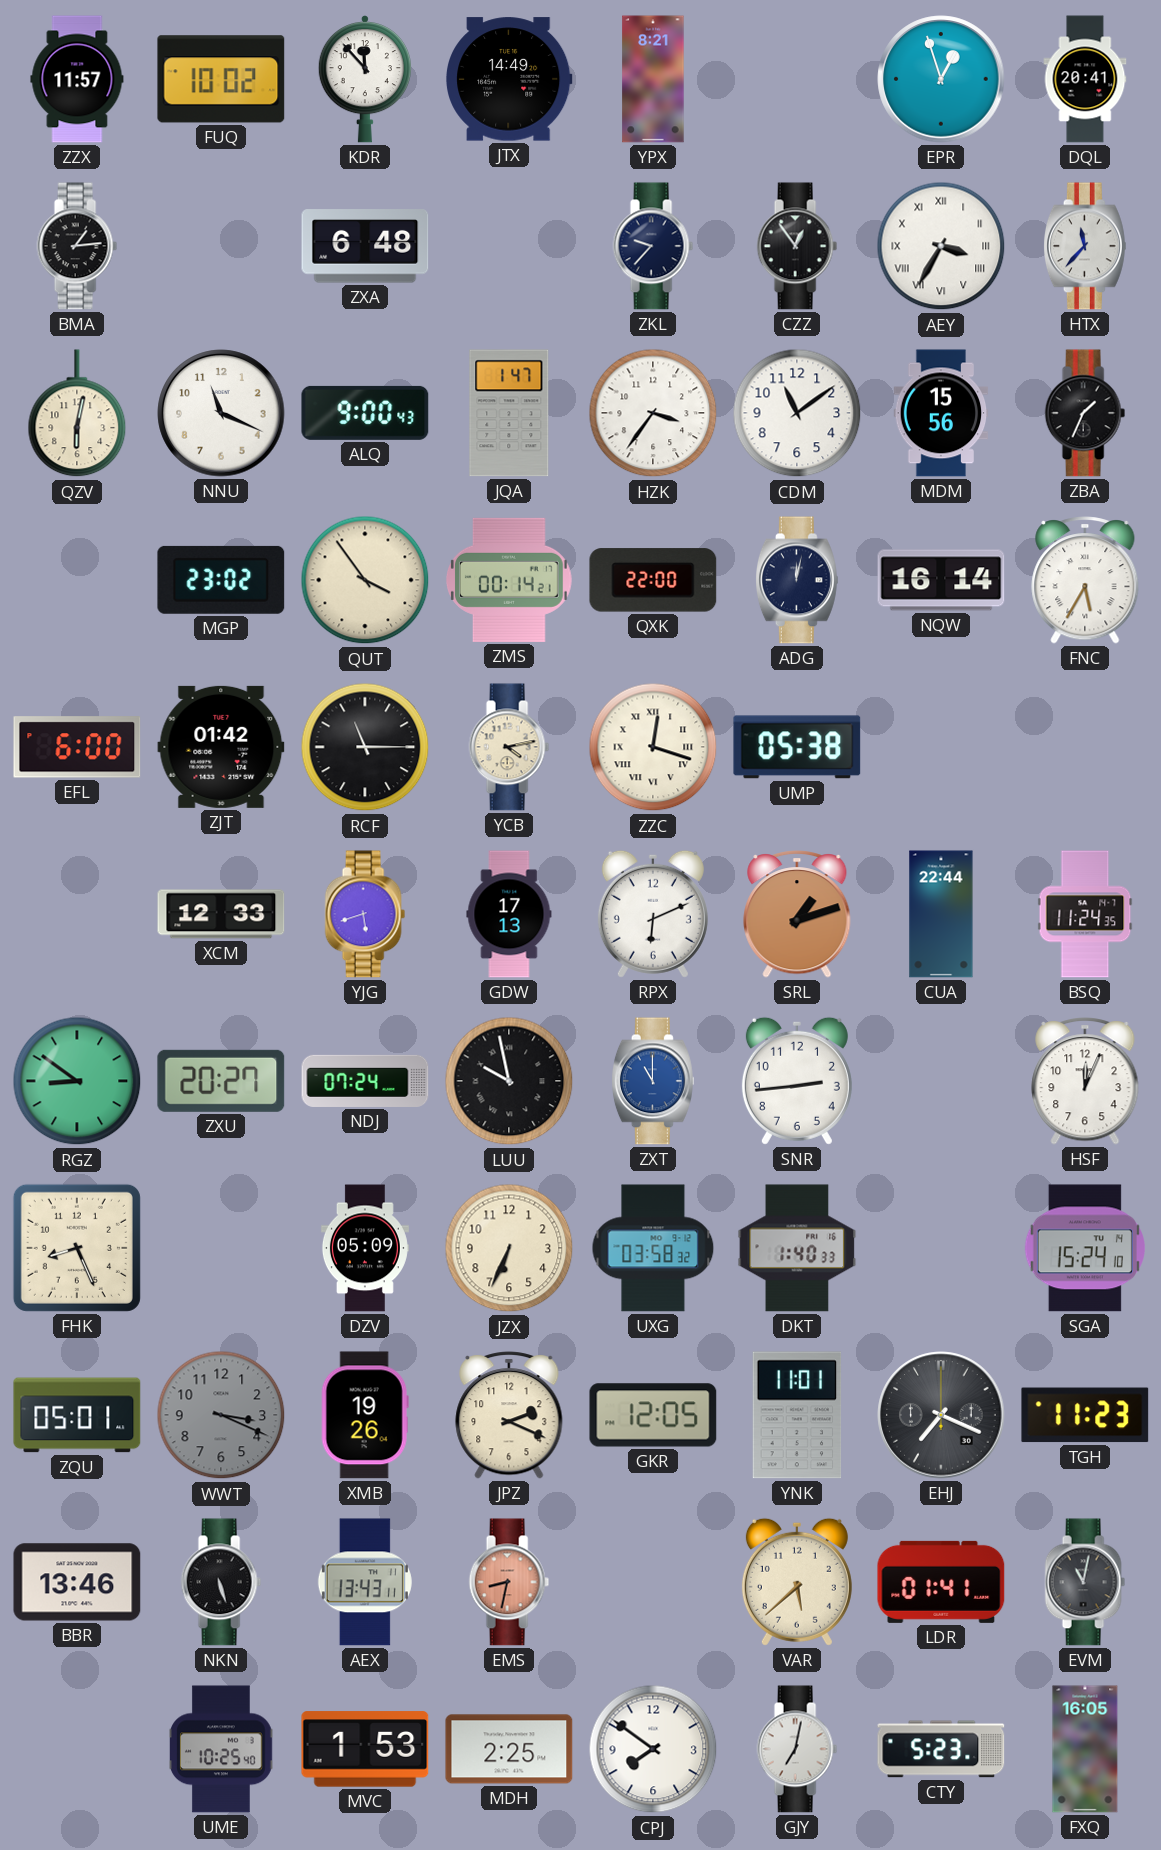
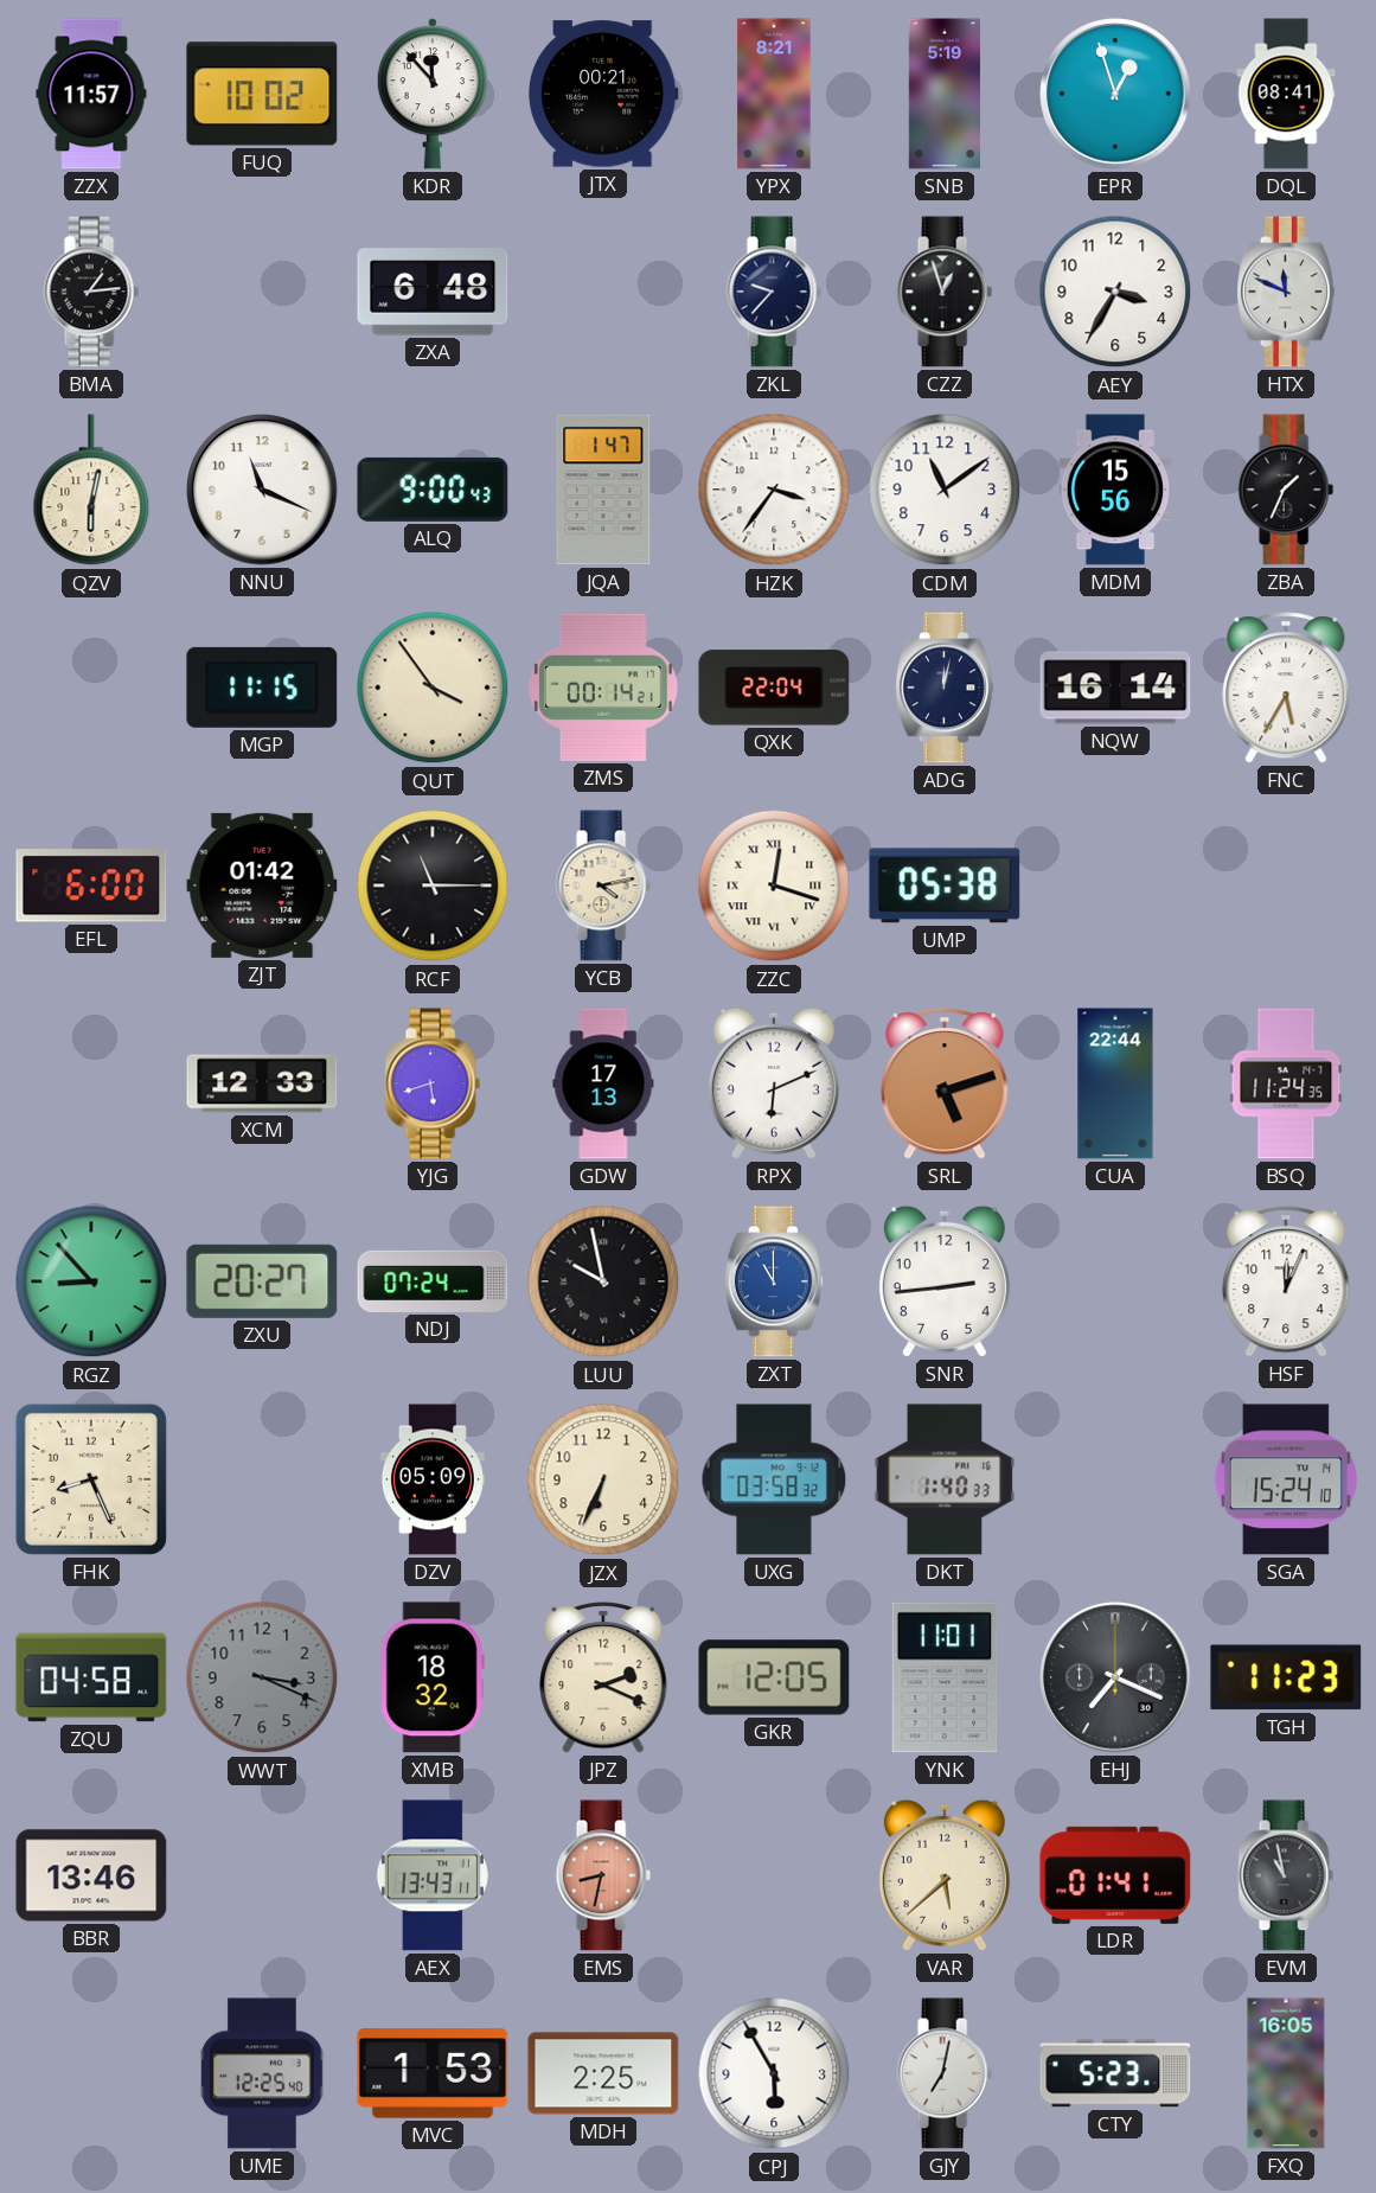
JTX: 14:49 -> 00:21
SNB: none -> 5:19
DQL: 20:41 -> 08:41
CZZ: 12:54 -> 12:57
AEY numerals: Roman -> Arabic
HTX: 11:37 -> 11:49
MGP: 23:02 -> 11:15
QXK: 22:00 -> 22:04
SRL: 1:12 -> 5:12
RGZ: 8:51 -> 8:53
ZQU: 05:01 -> 04:58
XMB: 19:26 -> 18:32
NKN: 5:27 -> none
EVM: 11:02 -> 10:58
UME: 10:25 -> 12:25
CPJ: 7:51 -> 5:55
